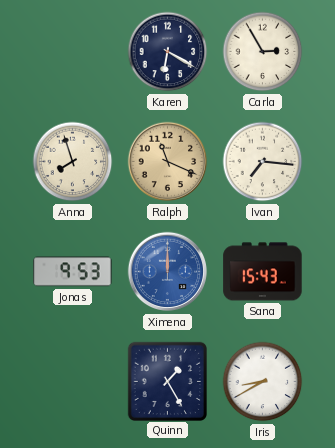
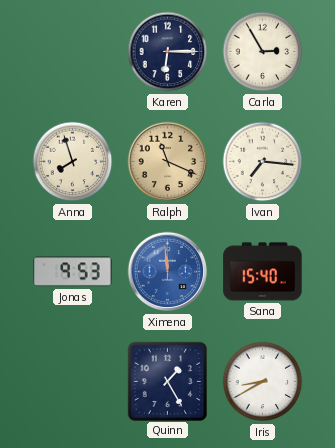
Karen: 6:20 -> 6:15
Ximena: 12:00 -> 11:59
Sana: 15:43 -> 15:40
